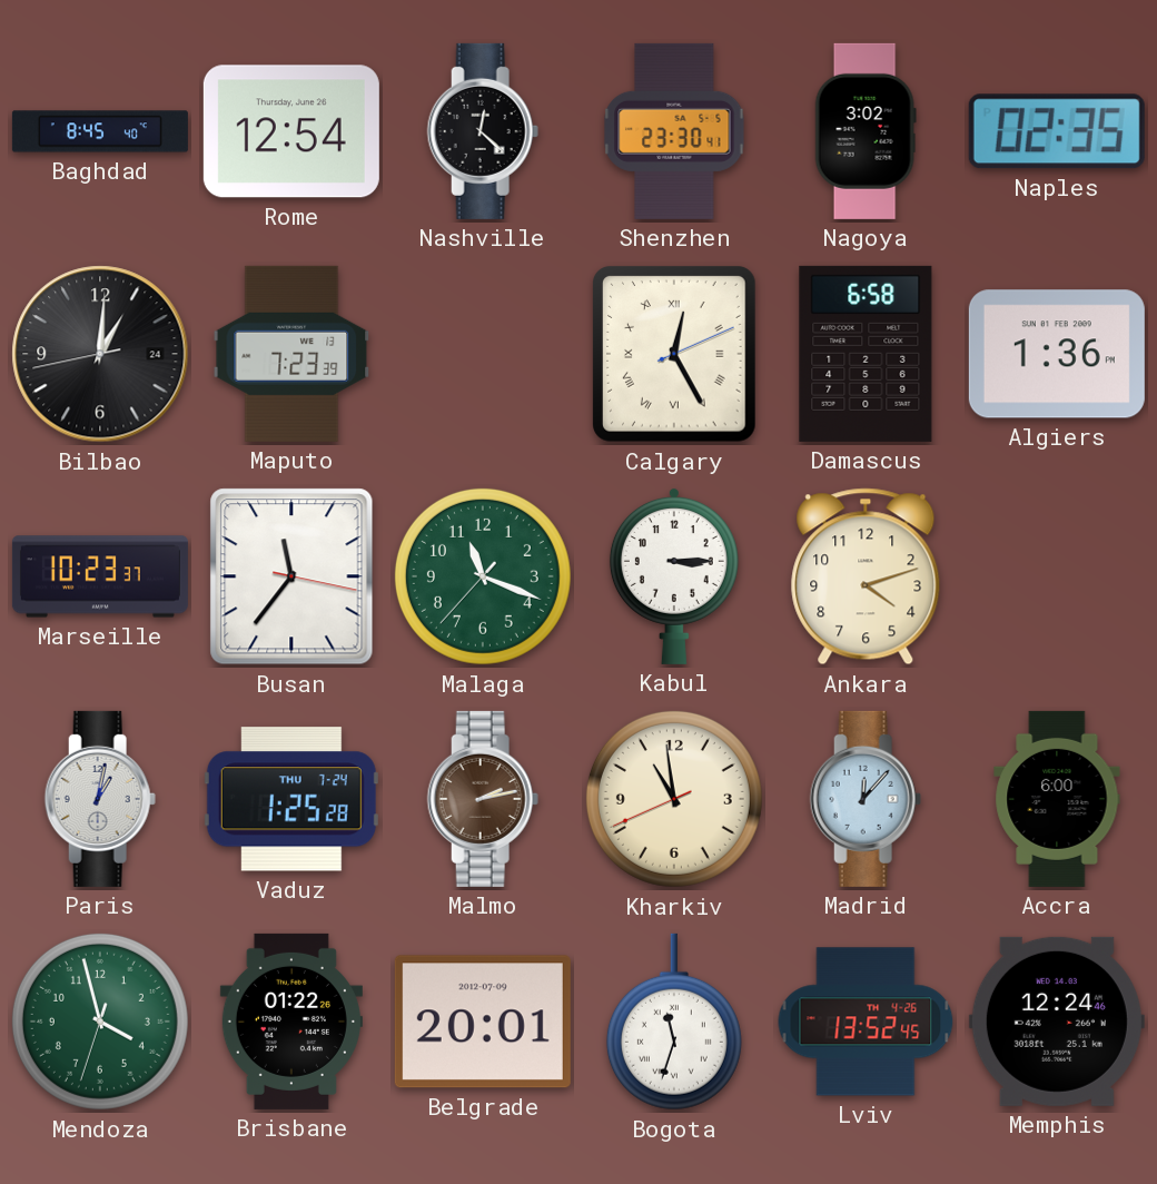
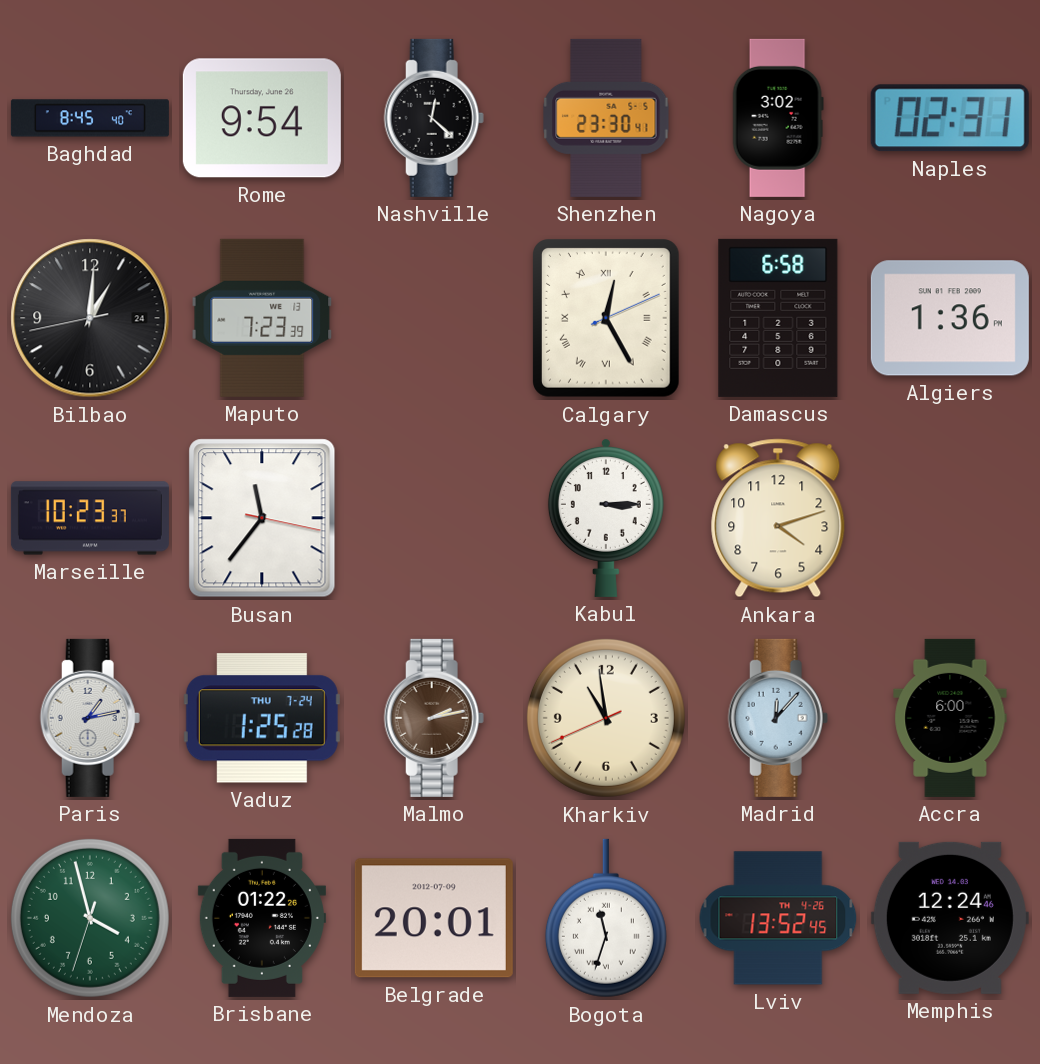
Rome: 12:54 -> 9:54
Naples: 02:35 -> 02:31
Malaga: 11:18 -> none
Paris: 1:02 -> 1:13
